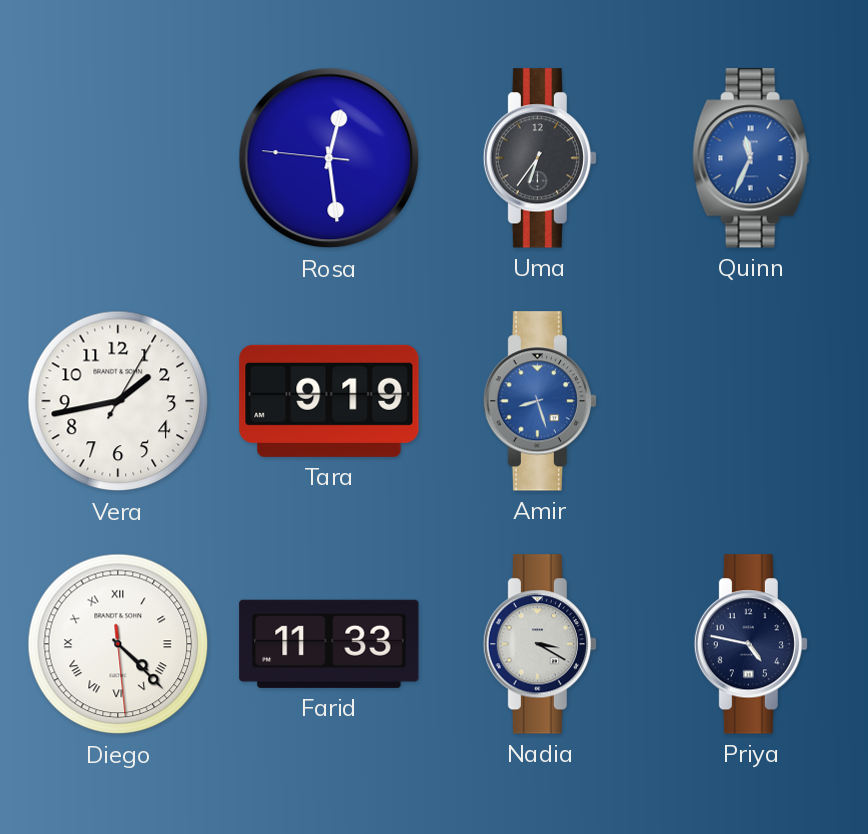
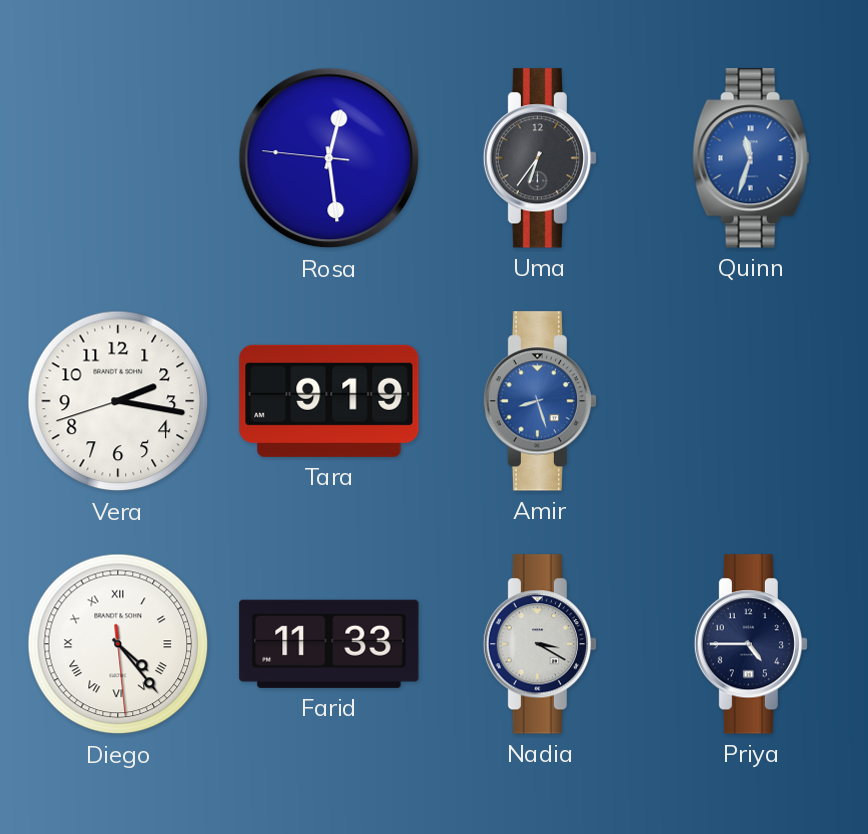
Quinn: 11:34 -> 11:33
Vera: 1:43 -> 2:16
Diego: 4:22 -> 4:23
Priya: 4:47 -> 4:45
